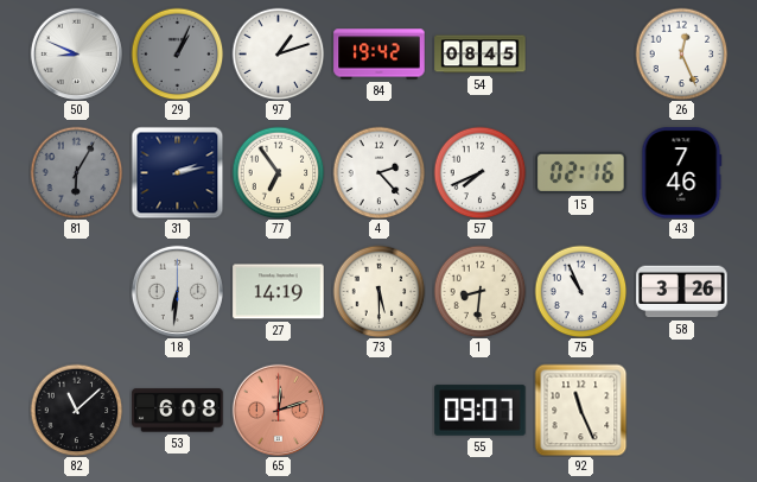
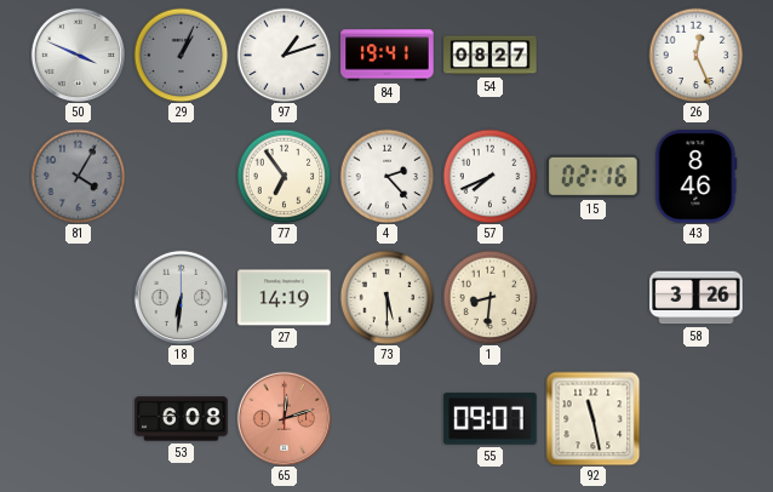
50: 8:49 -> 3:49
84: 19:42 -> 19:41
54: 08:45 -> 08:27
81: 6:05 -> 4:05
31: 2:13 -> none
43: 7:46 -> 8:46
75: 10:56 -> none
82: 11:08 -> none
92: 11:26 -> 11:28
